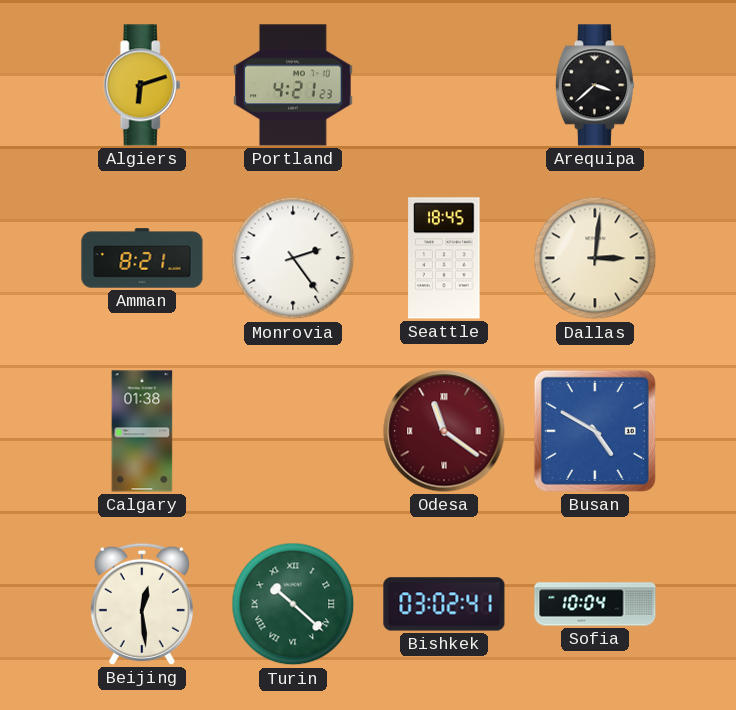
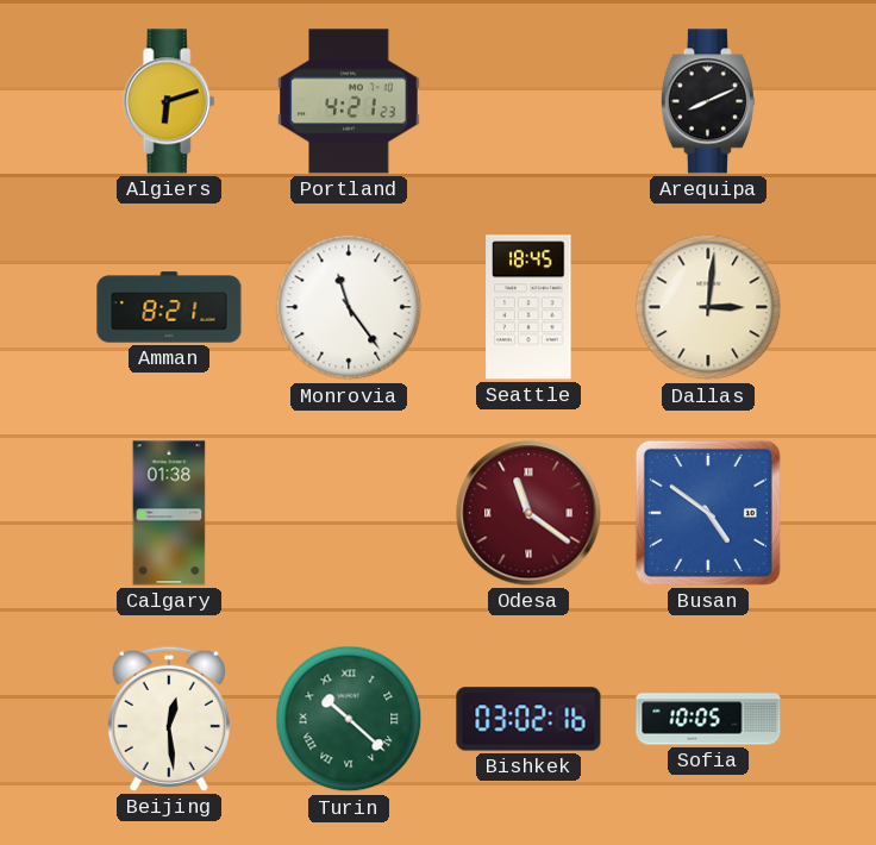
Arequipa: 3:38 -> 8:11
Monrovia: 2:24 -> 11:24
Busan: 4:50 -> 4:51
Bishkek: 03:02:41 -> 03:02:16
Sofia: 10:04 -> 10:05
